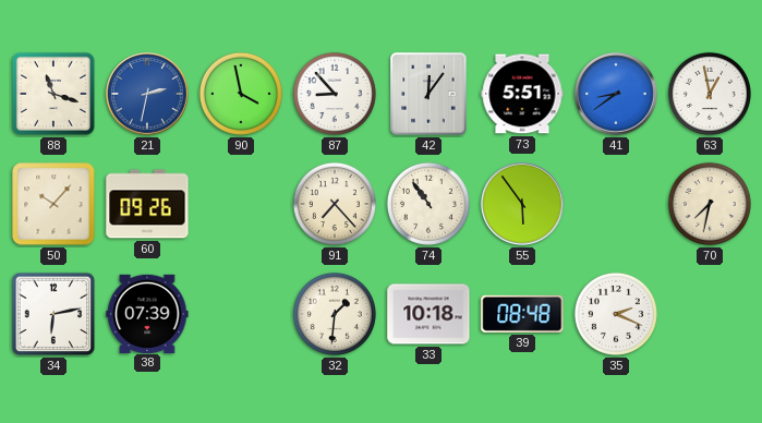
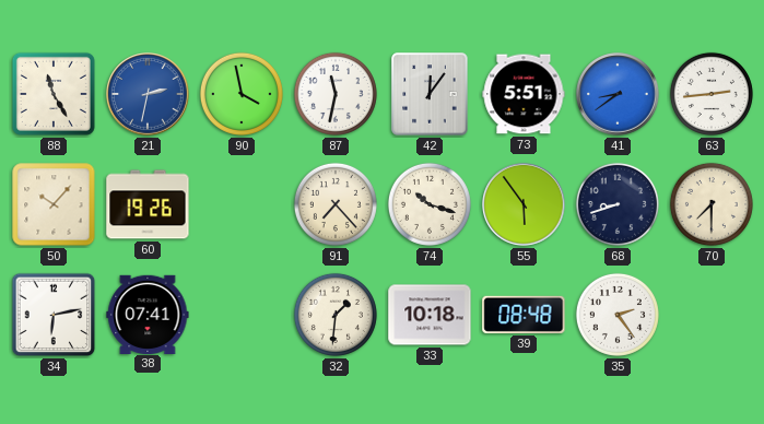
88: 11:18 -> 11:25
87: 8:53 -> 11:32
63: 12:58 -> 2:44
60: 09:26 -> 19:26
74: 10:54 -> 10:18
68: none -> 8:42
70: 7:32 -> 7:30
38: 07:39 -> 07:41
35: 2:19 -> 2:24
